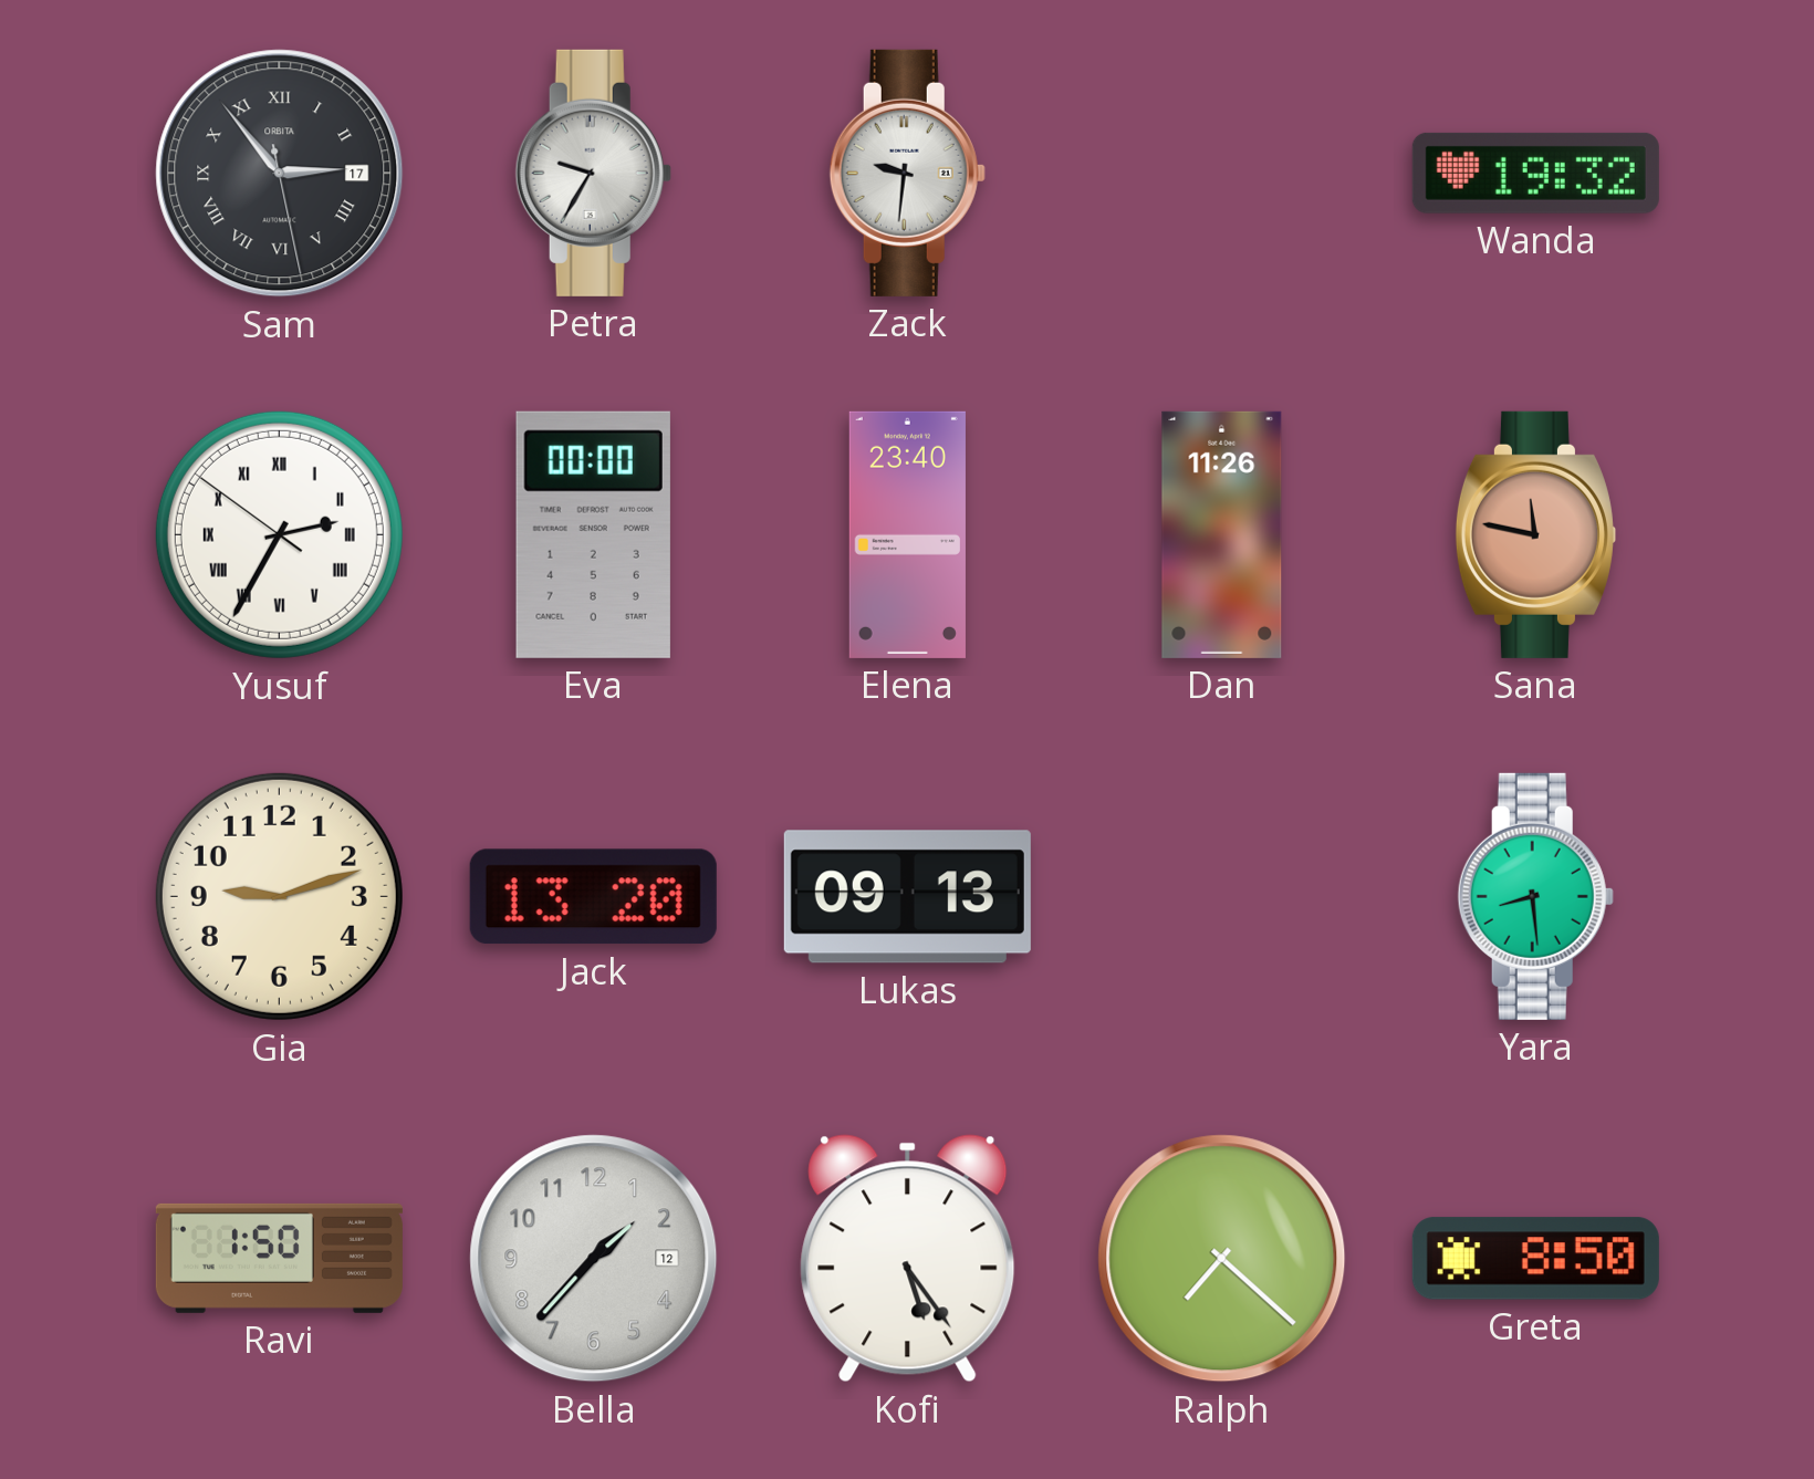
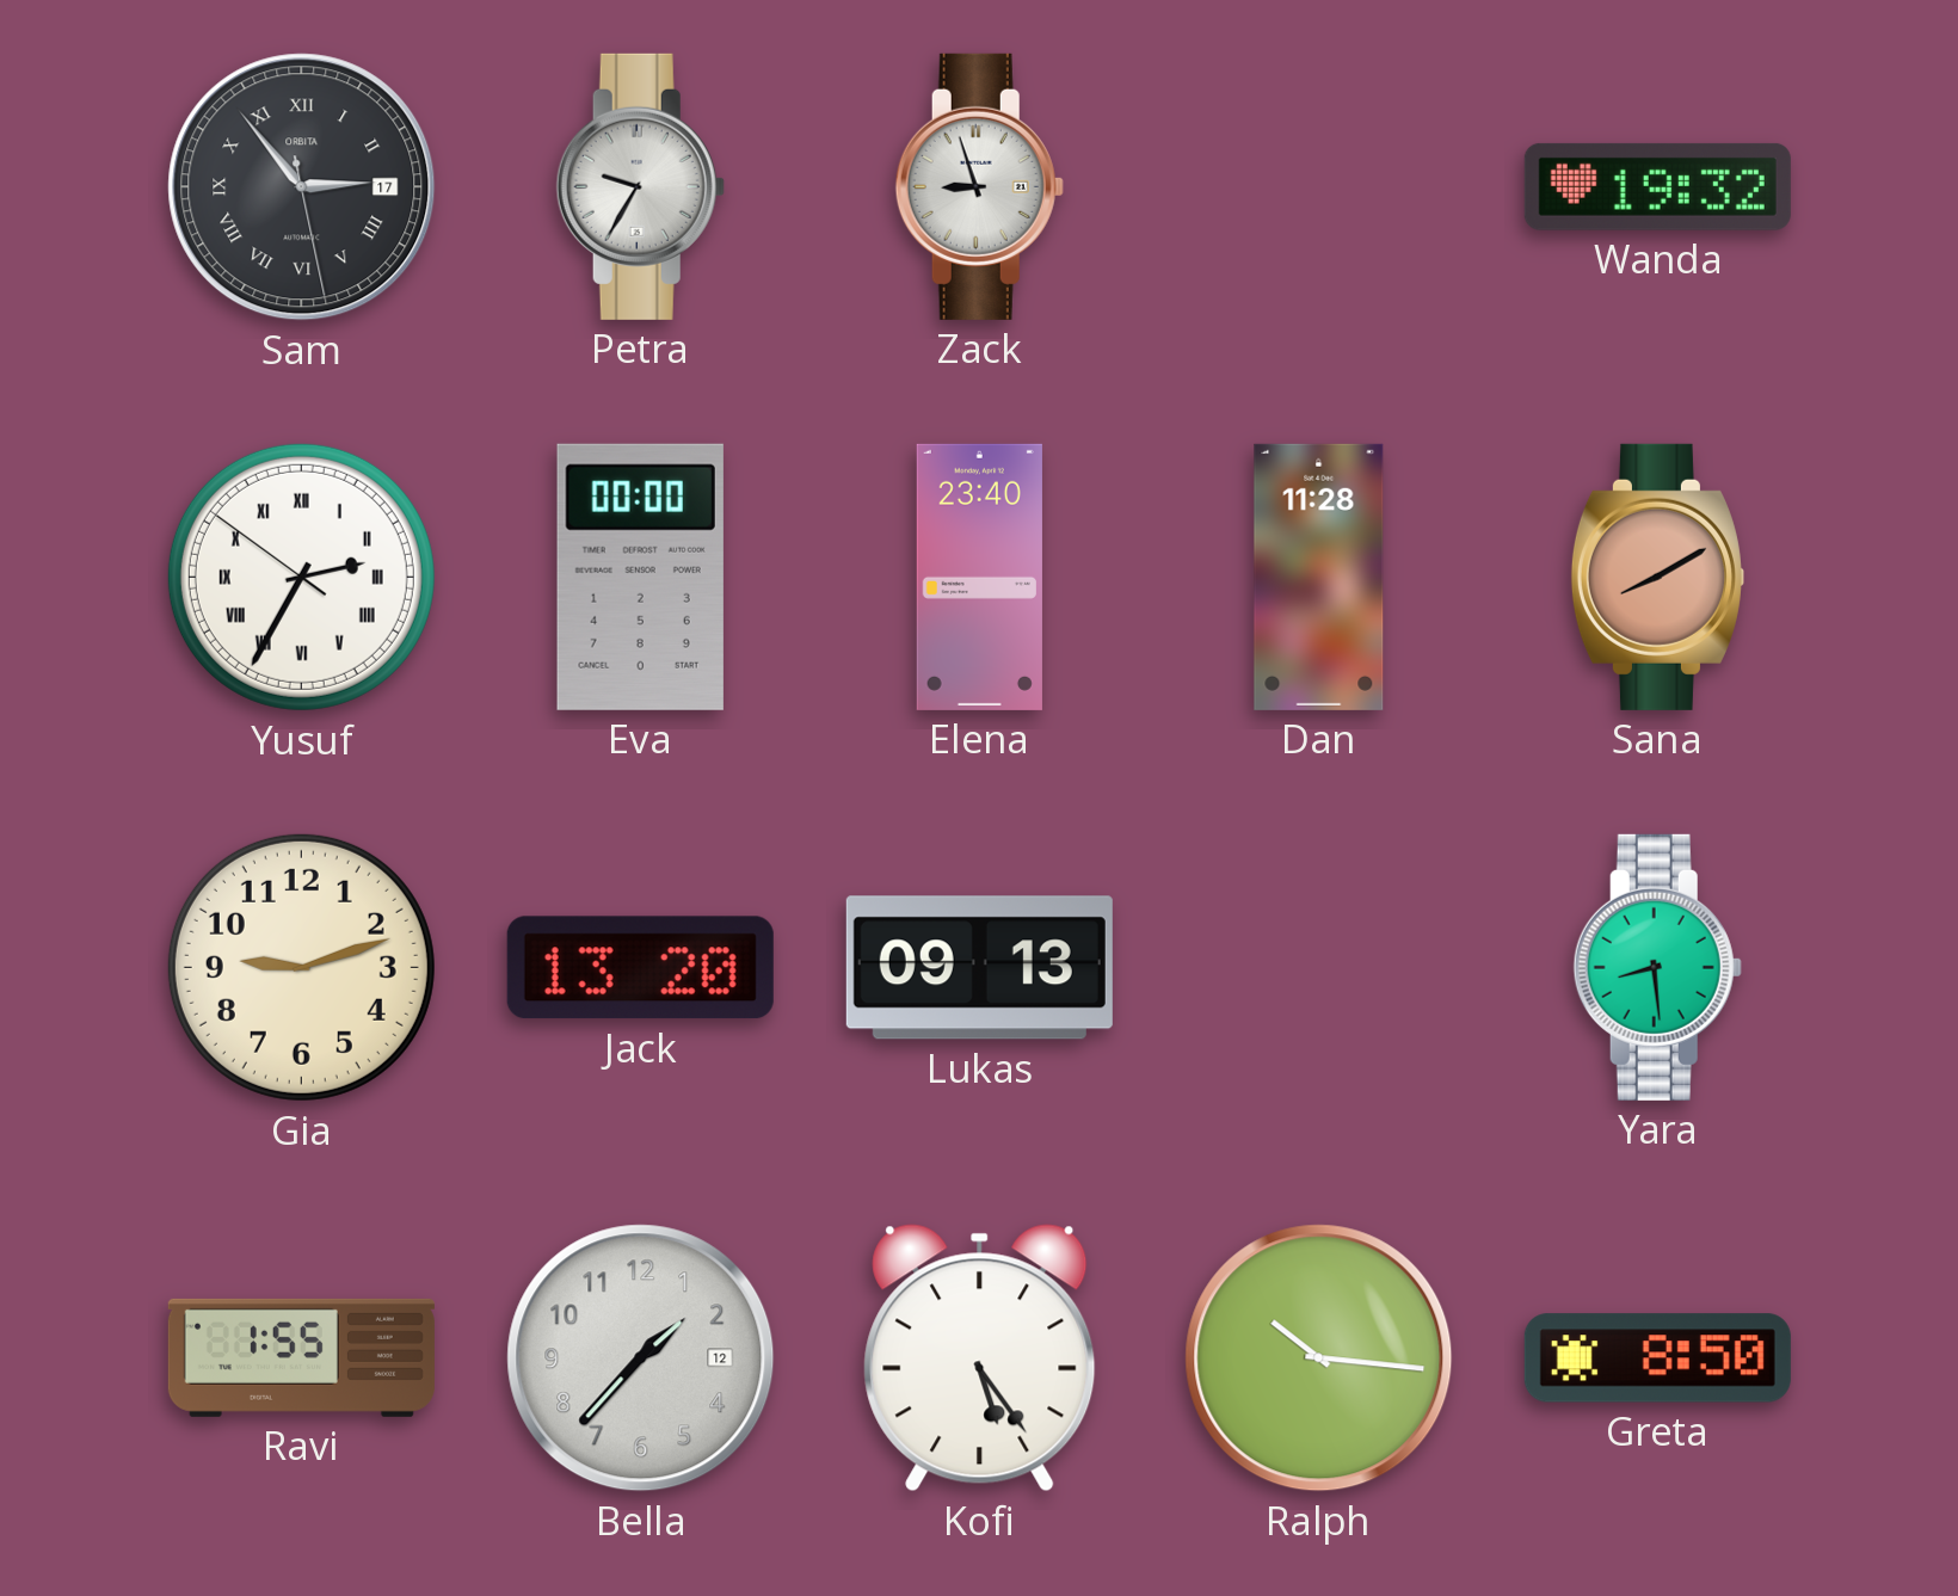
Zack: 9:31 -> 8:57
Dan: 11:26 -> 11:28
Sana: 11:47 -> 8:10
Ravi: 1:50 -> 1:55
Ralph: 7:22 -> 10:16
